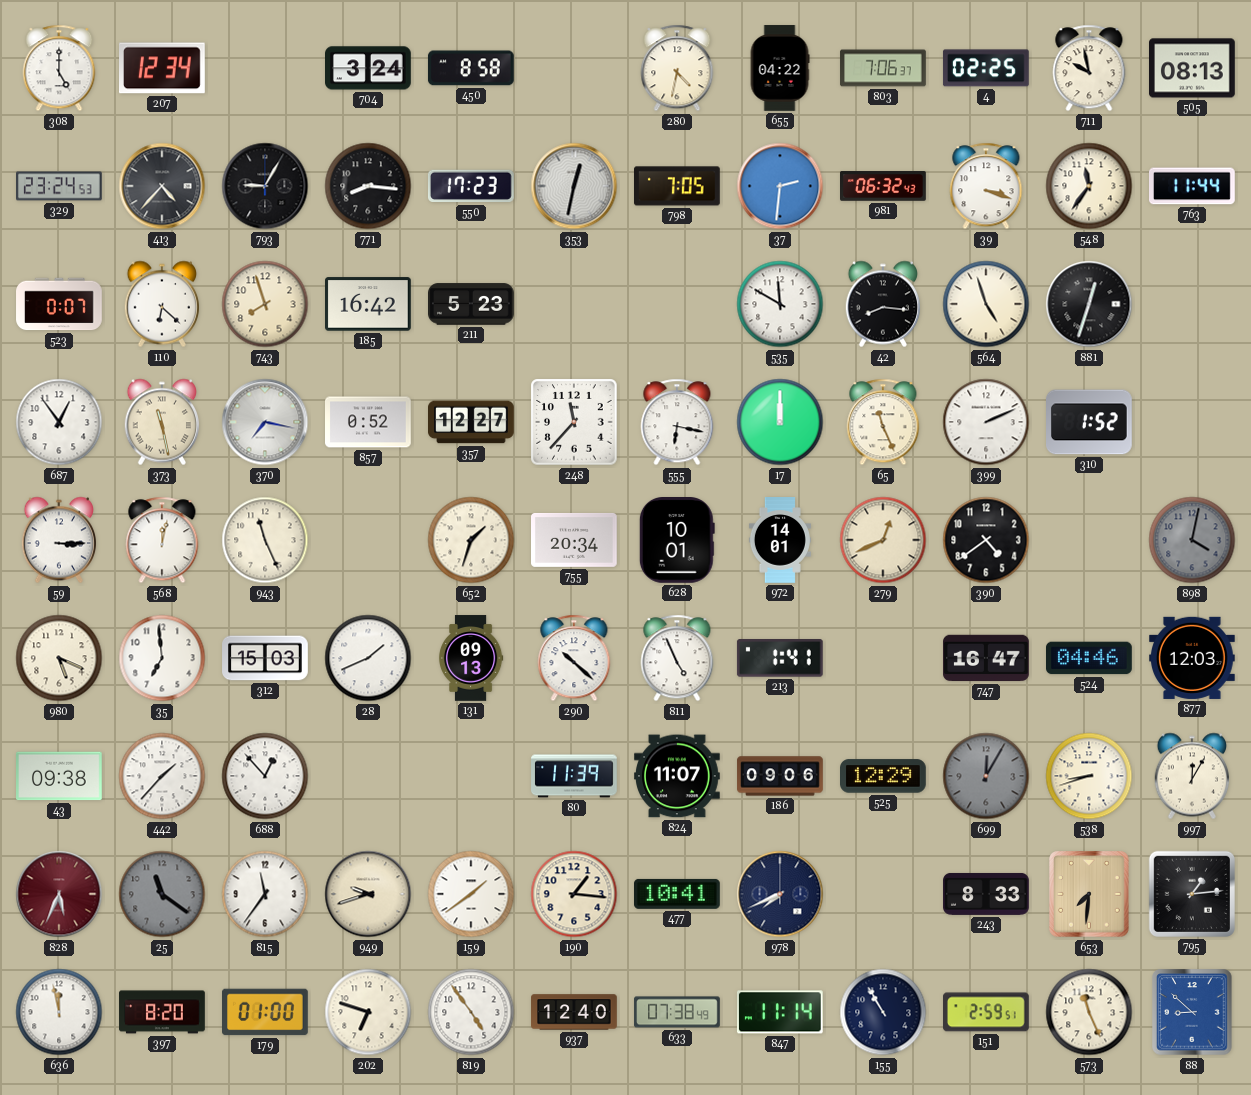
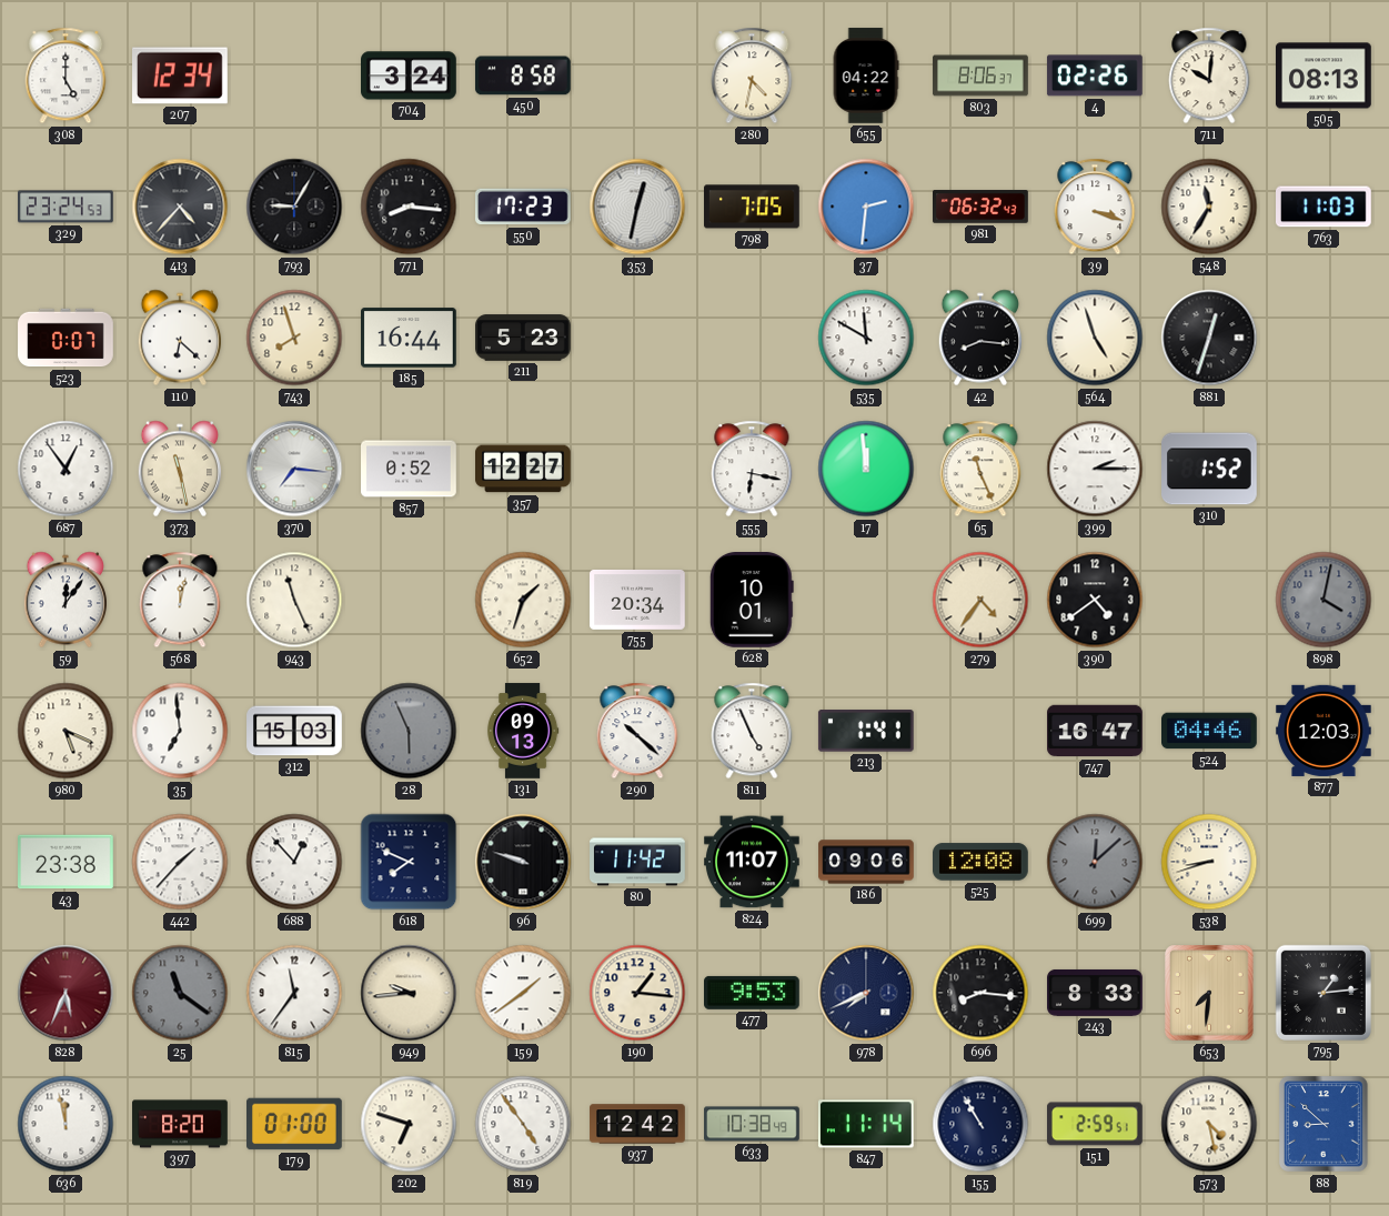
803: 7:06 -> 8:06
4: 02:25 -> 02:26
711: 9:58 -> 10:01
548: 11:36 -> 11:35
763: 11:44 -> 11:03
185: 16:42 -> 16:44
370: 7:17 -> 7:16
248: 11:37 -> none
17: 12:00 -> 11:59
399: 2:11 -> 2:15
59: 3:15 -> 12:06
972: 14:01 -> none
279: 12:41 -> 4:36
28: 1:41 -> 5:56
28 dial: white -> grey
43: 09:38 -> 23:38
618: none -> 7:49
96: none -> 9:48
80: 11:39 -> 11:42
525: 12:29 -> 12:08
699: 12:05 -> 12:08
997: 12:05 -> none
949: 9:42 -> 9:44
477: 10:41 -> 9:53
696: none -> 8:16
937: 12:40 -> 12:42
633: 07:38 -> 10:38
573: 11:26 -> 4:28
